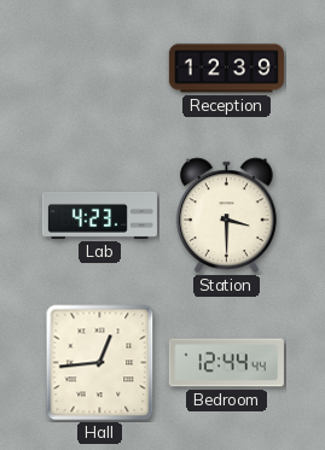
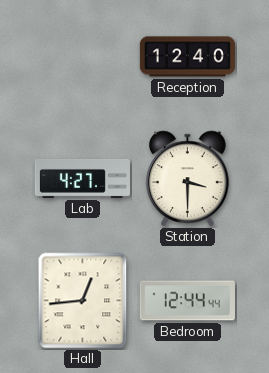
Reception: 12:39 -> 12:40
Lab: 4:23 -> 4:27
